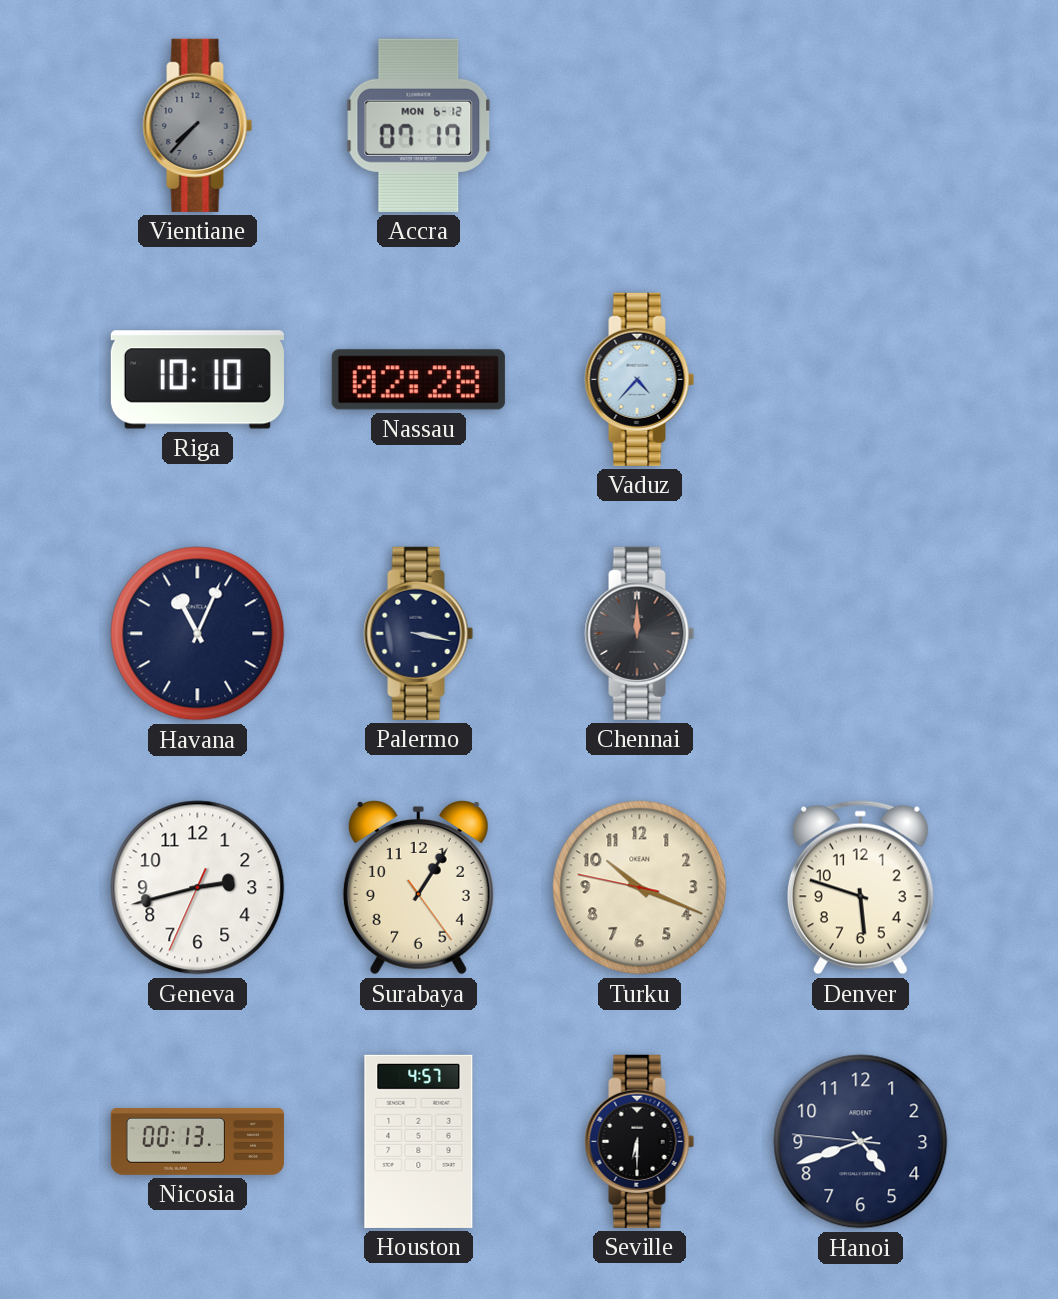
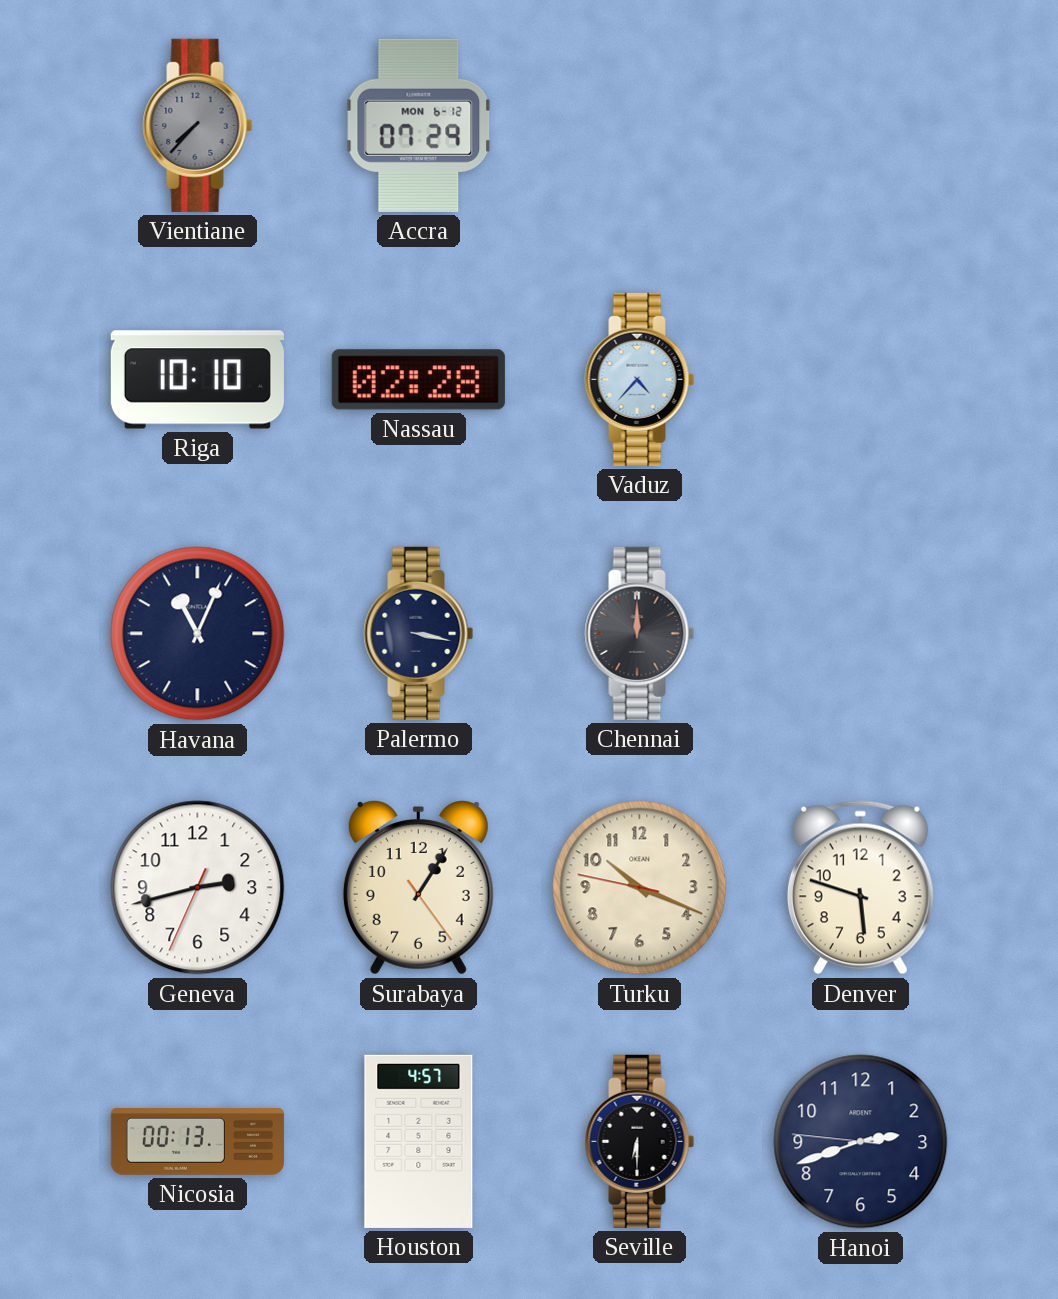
Accra: 07:17 -> 07:29
Hanoi: 4:41 -> 2:41
